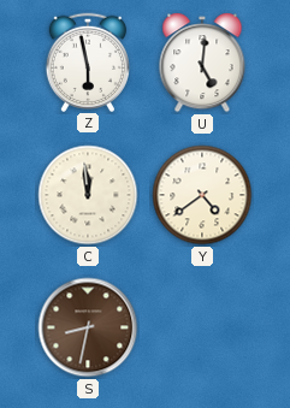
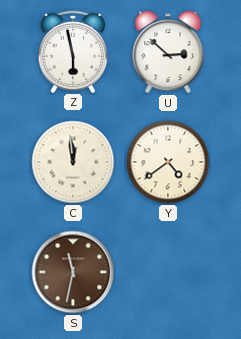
U: 5:01 -> 2:52
S: 8:32 -> 11:32
